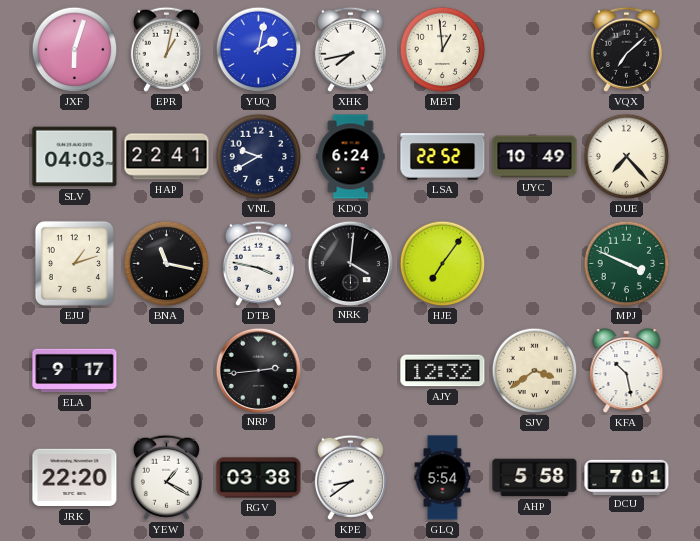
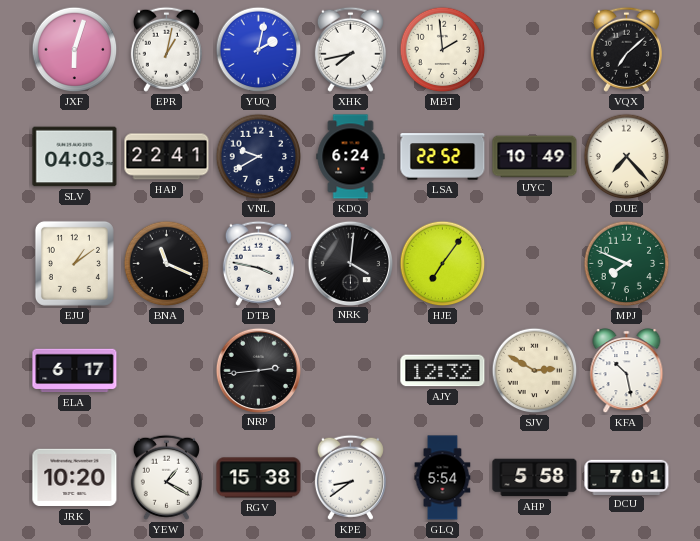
MBT: 12:59 -> 1:59
EJU: 1:12 -> 1:09
BNA: 11:17 -> 11:19
MPJ: 3:49 -> 7:49
ELA: 9:17 -> 6:17
SJV: 3:39 -> 2:50
JRK: 22:20 -> 10:20
RGV: 03:38 -> 15:38
